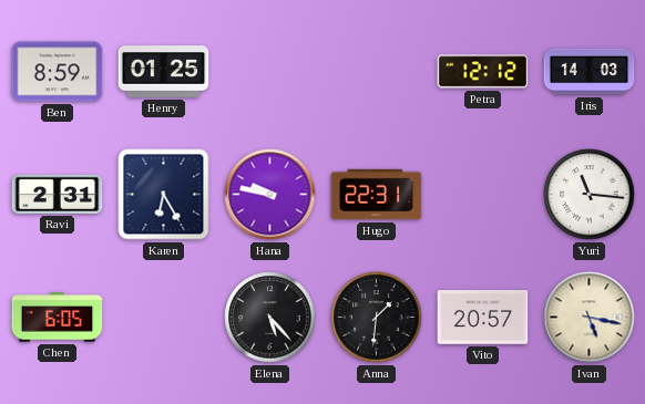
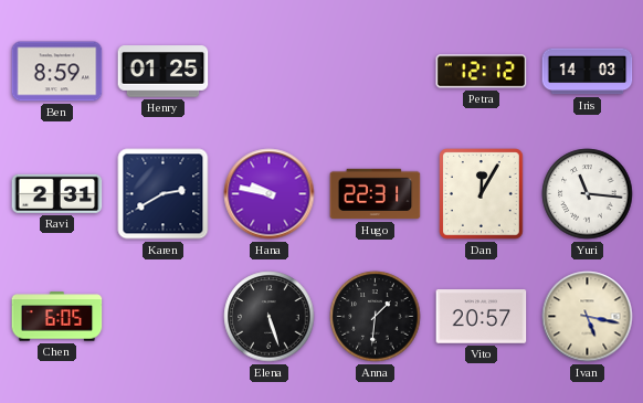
Karen: 6:25 -> 2:40
Dan: none -> 12:05
Elena: 5:23 -> 5:27
